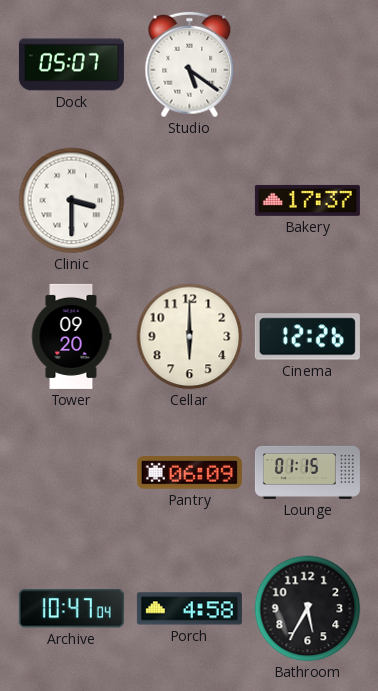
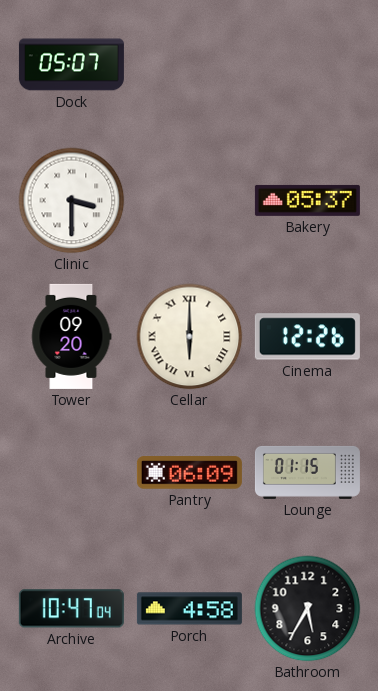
Studio: 5:21 -> none
Bakery: 17:37 -> 05:37
Cellar numerals: Arabic -> Roman
